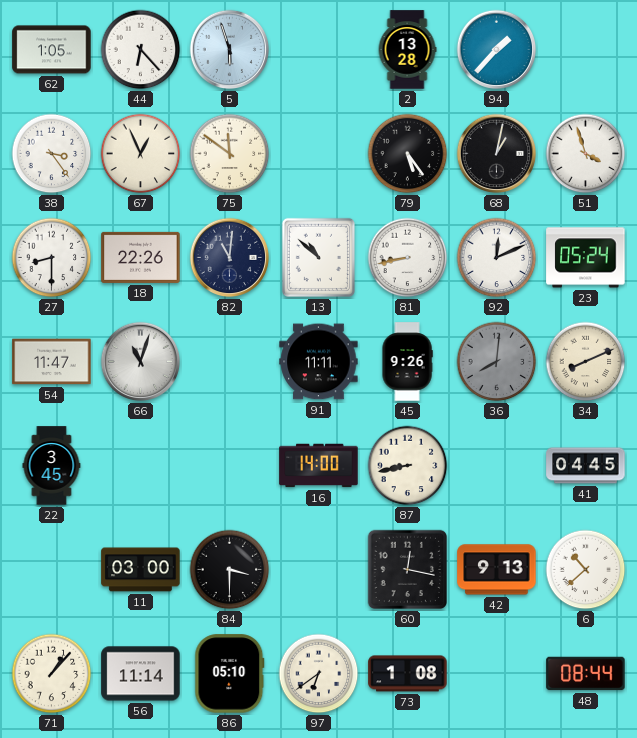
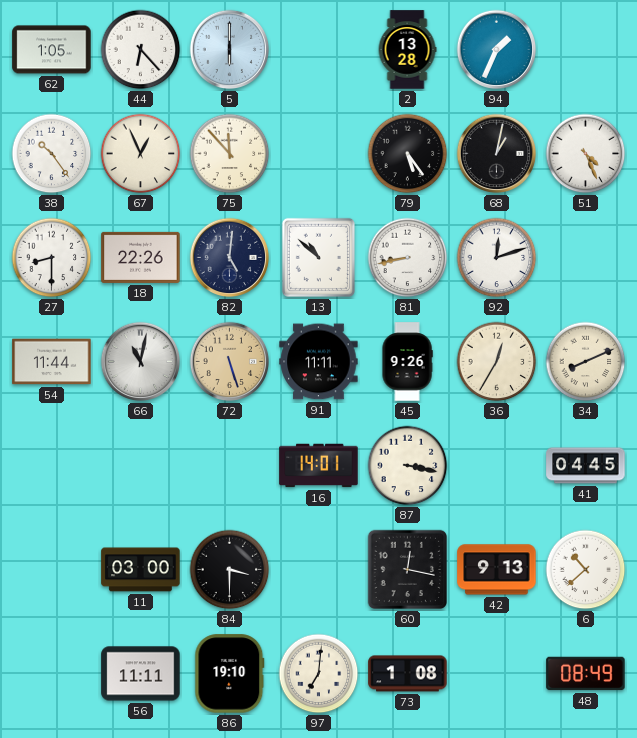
5: 5:57 -> 6:00
94: 1:37 -> 1:34
38: 3:24 -> 10:24
75: 11:51 -> 11:53
51: 3:57 -> 4:26
82: 11:01 -> 5:01
92: 12:11 -> 12:12
23: 05:24 -> none
54: 11:47 -> 11:44
66: 11:03 -> 11:02
72: none -> 5:27
36: 8:01 -> 12:35
36 dial: grey -> cream
22: 3:45 -> none
16: 14:00 -> 14:01
87: 8:43 -> 3:17
71: 1:07 -> none
56: 11:14 -> 11:11
86: 05:10 -> 19:10
97: 6:39 -> 7:01
48: 08:44 -> 08:49
